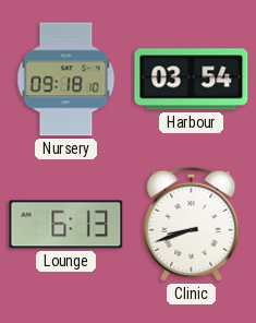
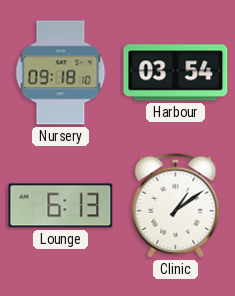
Clinic: 8:42 -> 1:09
